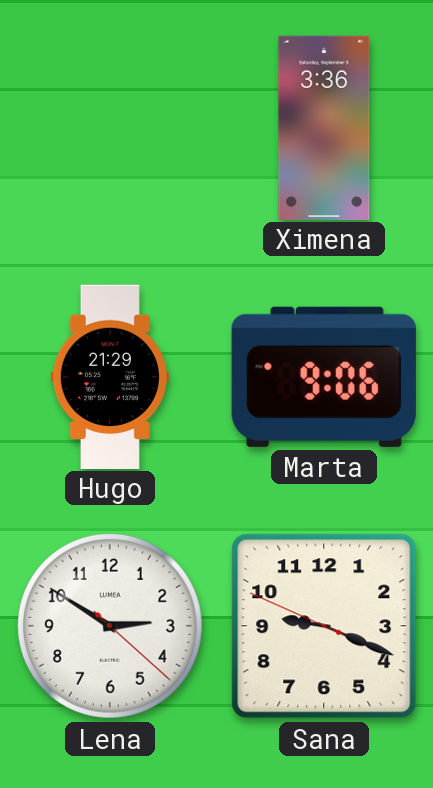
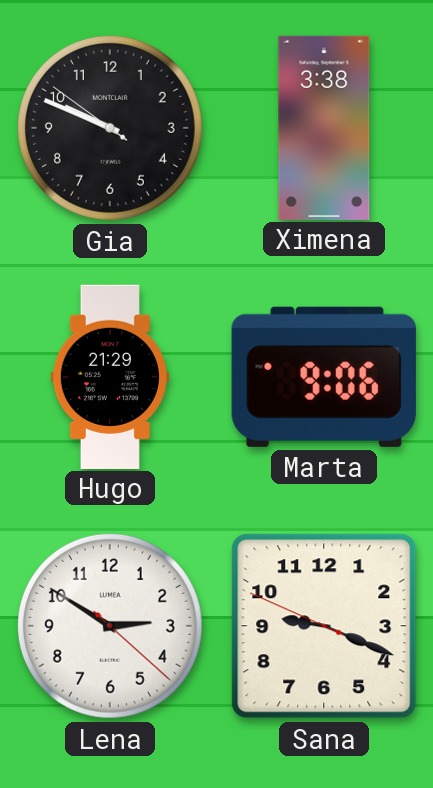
Gia: none -> 9:48
Ximena: 3:36 -> 3:38
